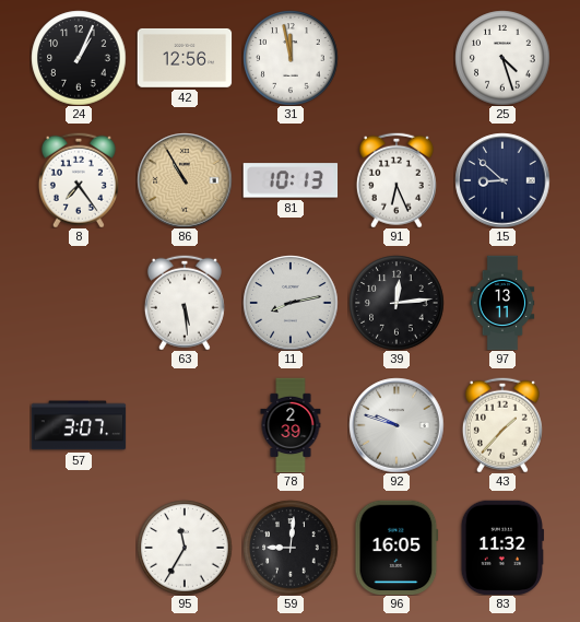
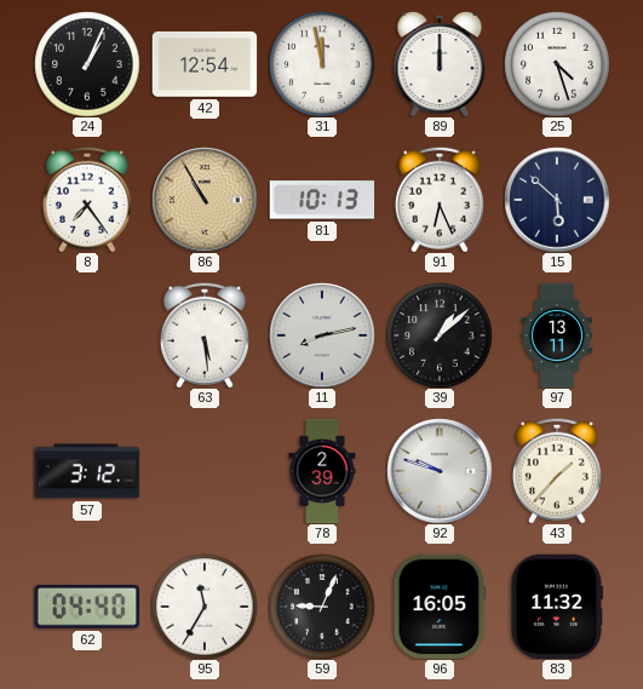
42: 12:56 -> 12:54
89: none -> 12:00
15: 8:52 -> 5:52
39: 12:14 -> 1:08
57: 3:07 -> 3:12
62: none -> 04:40
59: 9:01 -> 9:04
